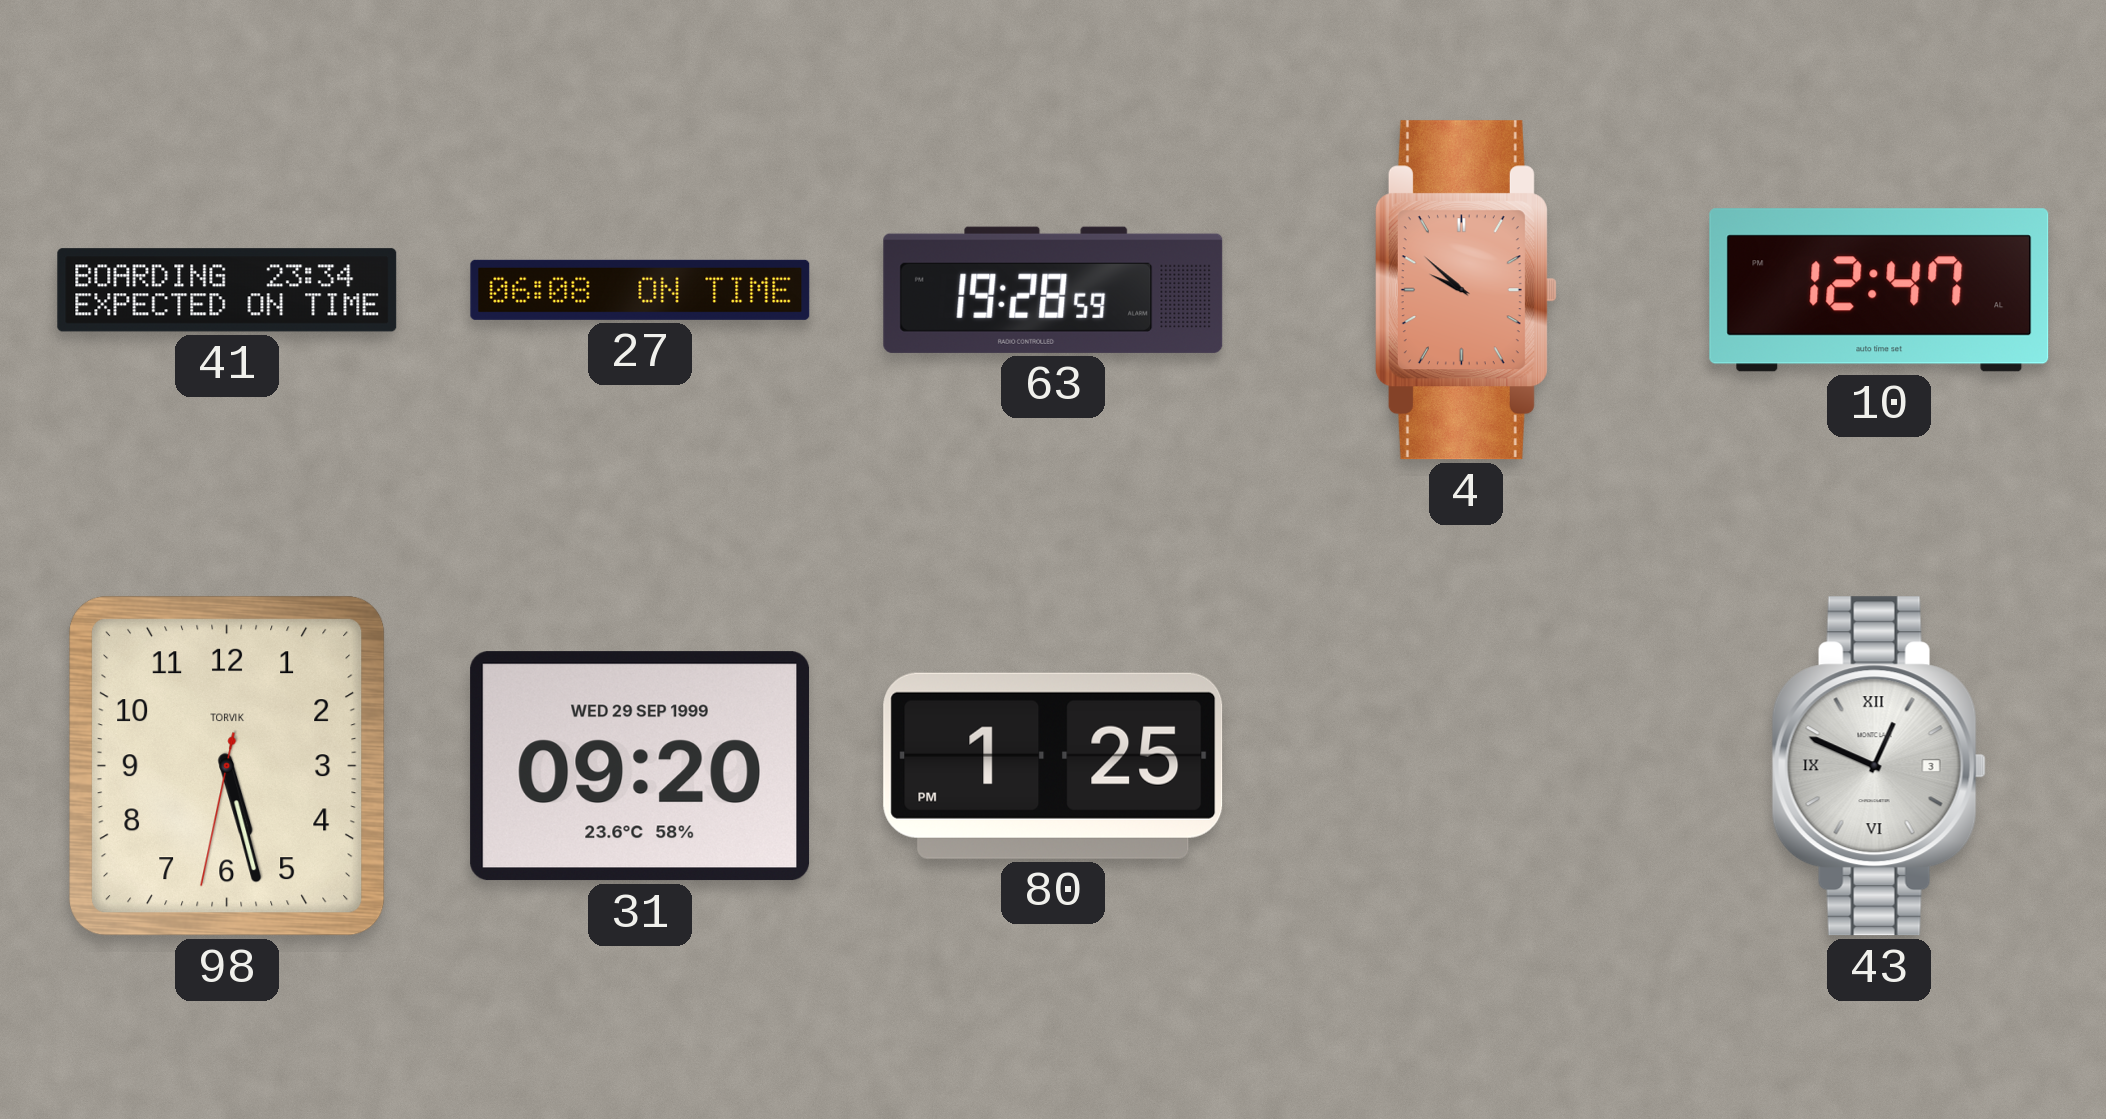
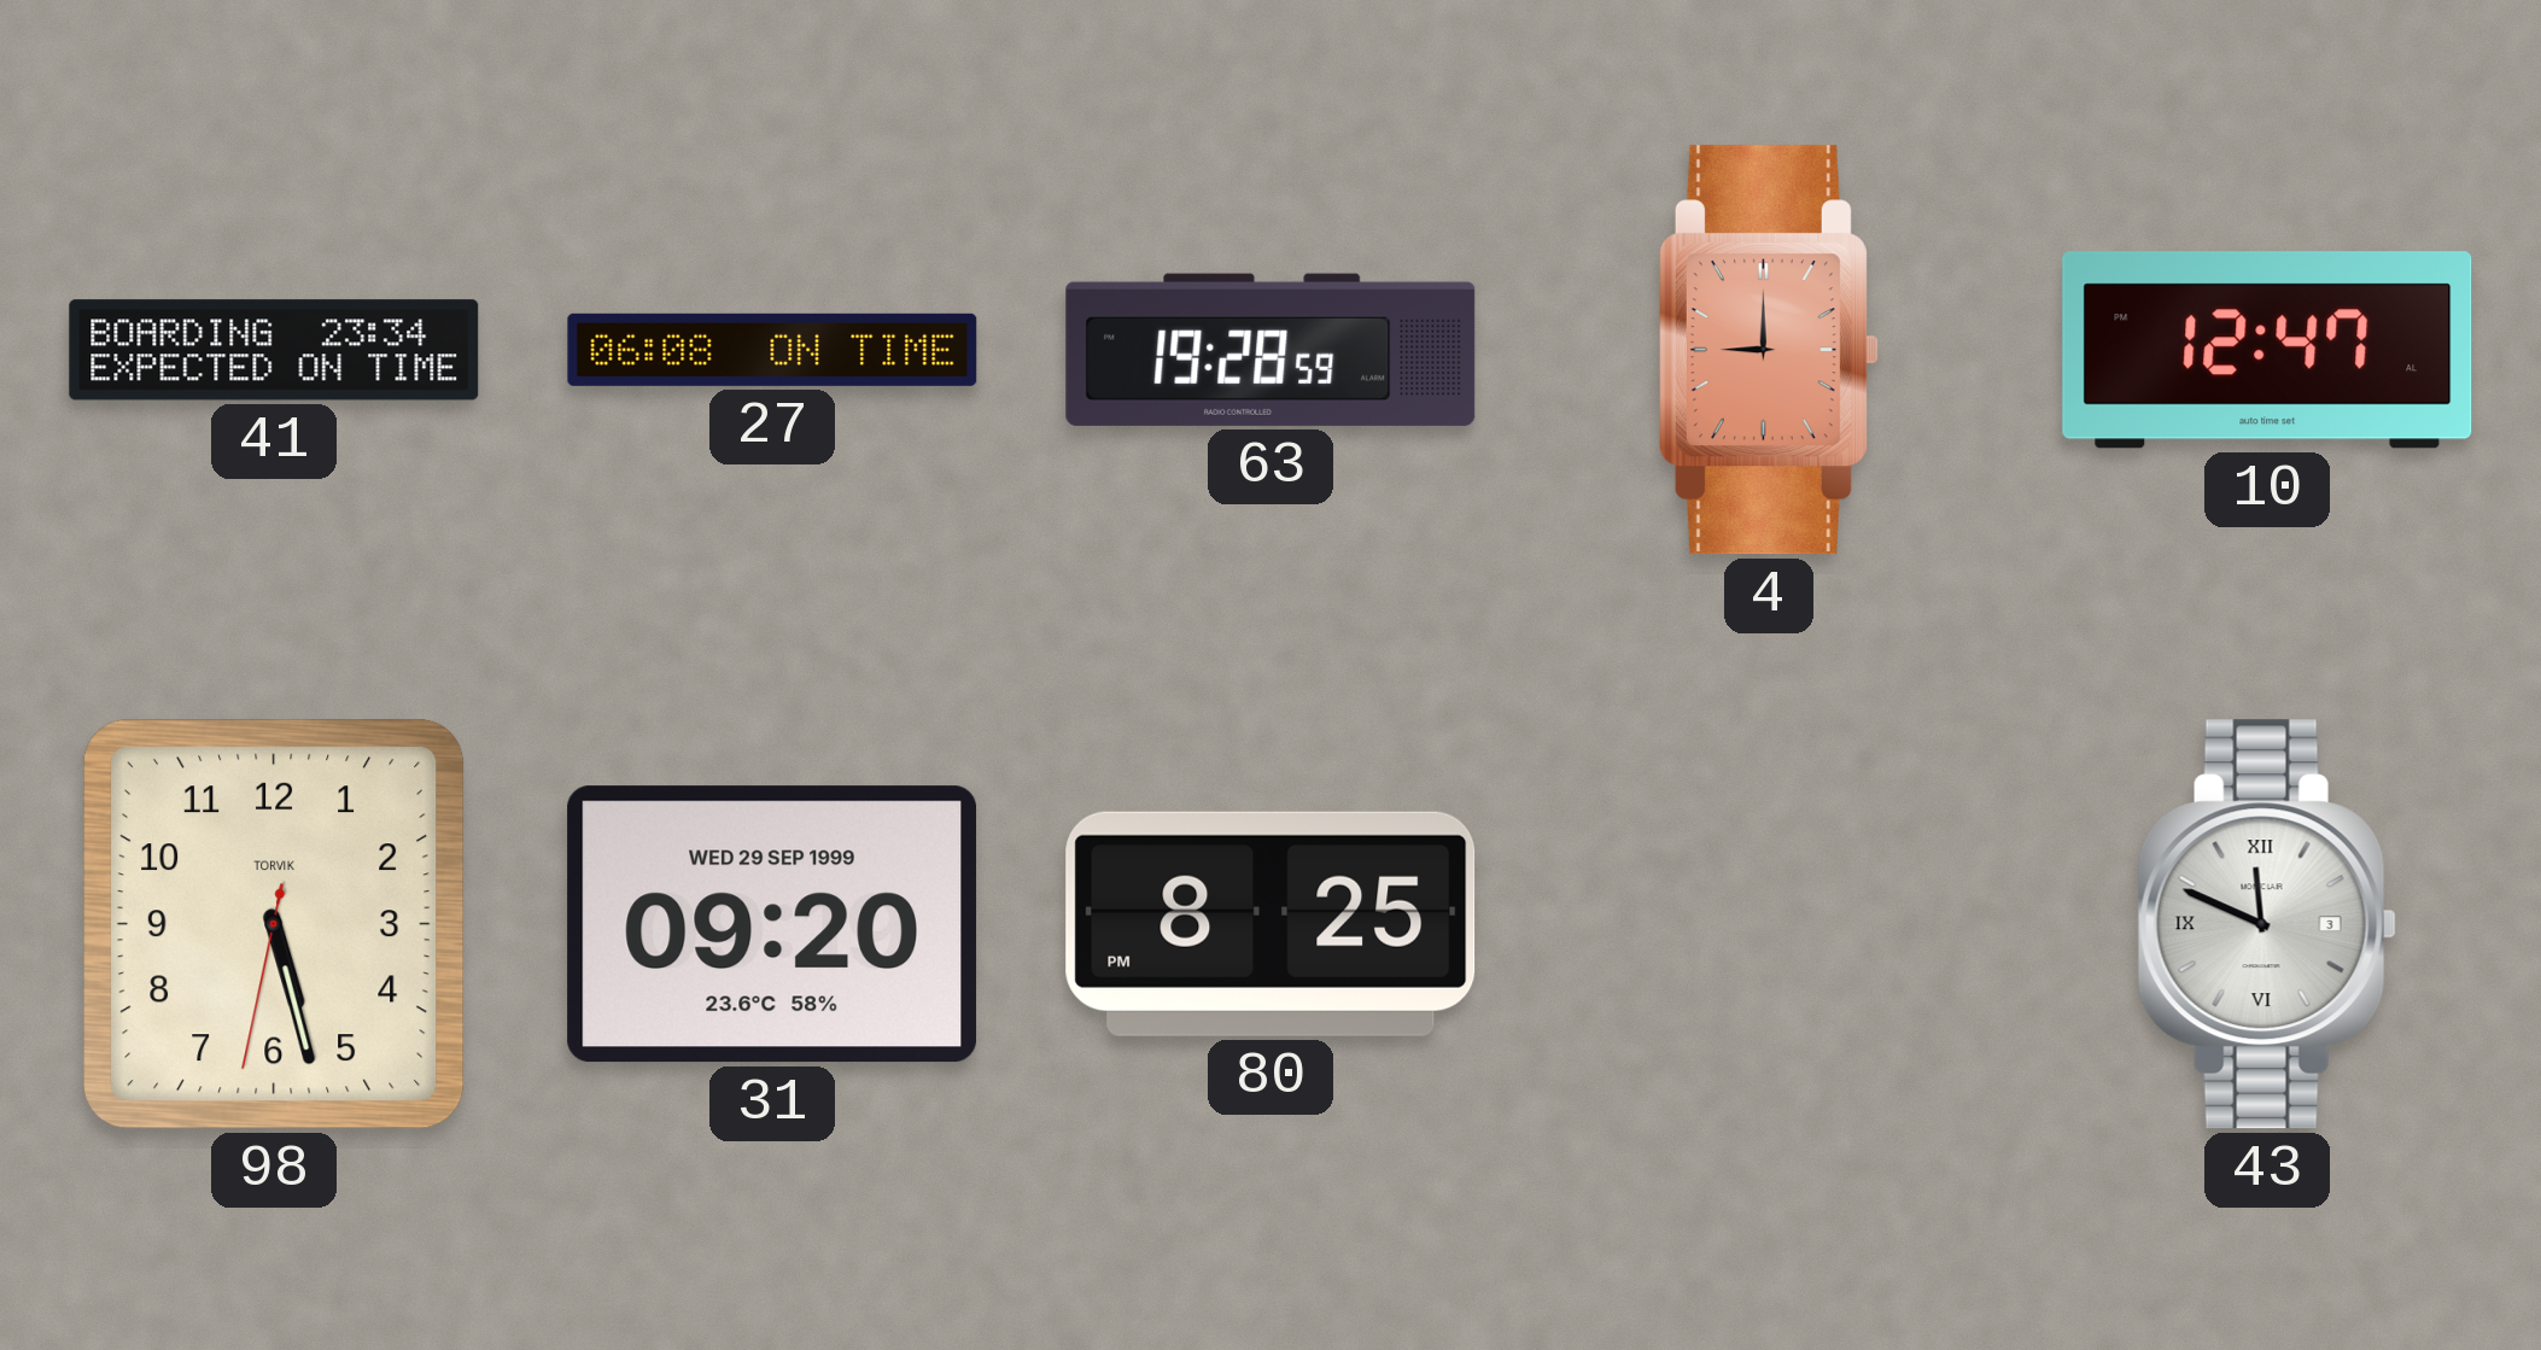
4: 9:52 -> 9:00
80: 1:25 -> 8:25
43: 12:49 -> 11:49
